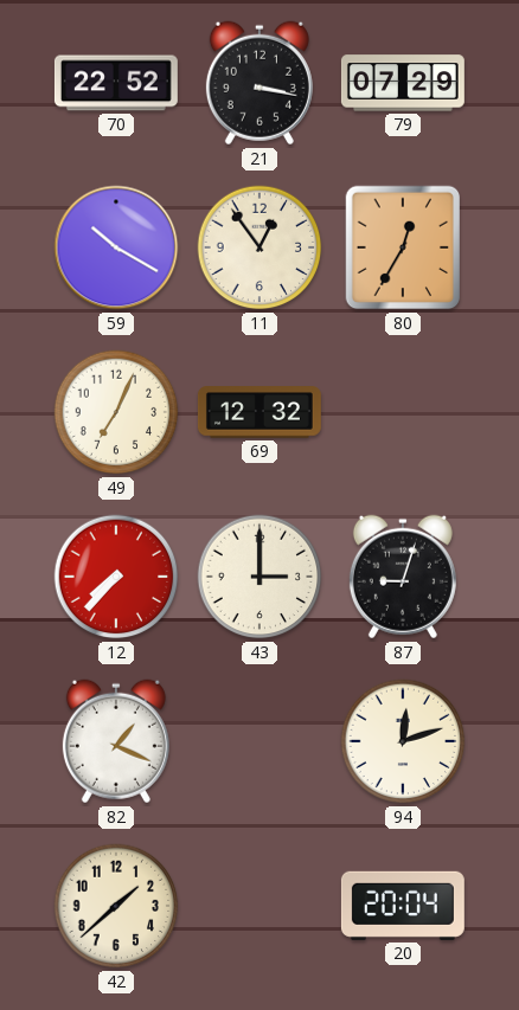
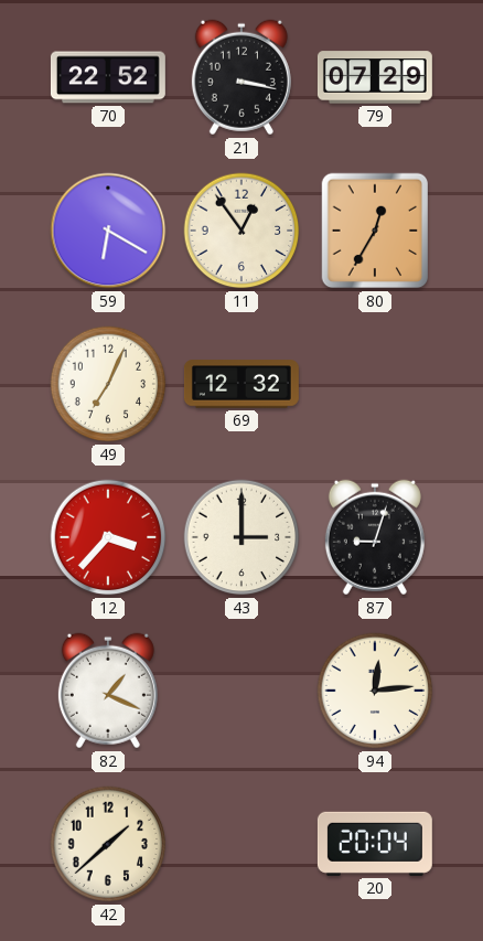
59: 10:20 -> 6:20
12: 7:37 -> 3:37
94: 12:12 -> 12:14
